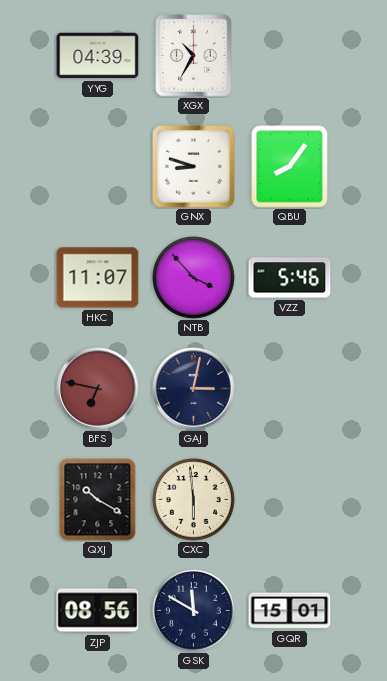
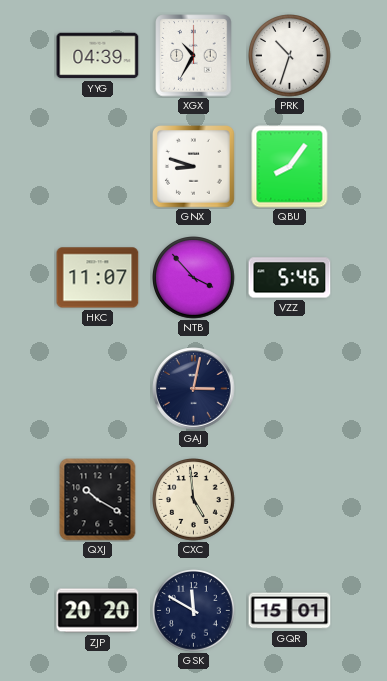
PRK: none -> 10:33
BFS: 6:47 -> none
CXC: 5:59 -> 4:59
ZJP: 08:56 -> 20:20
